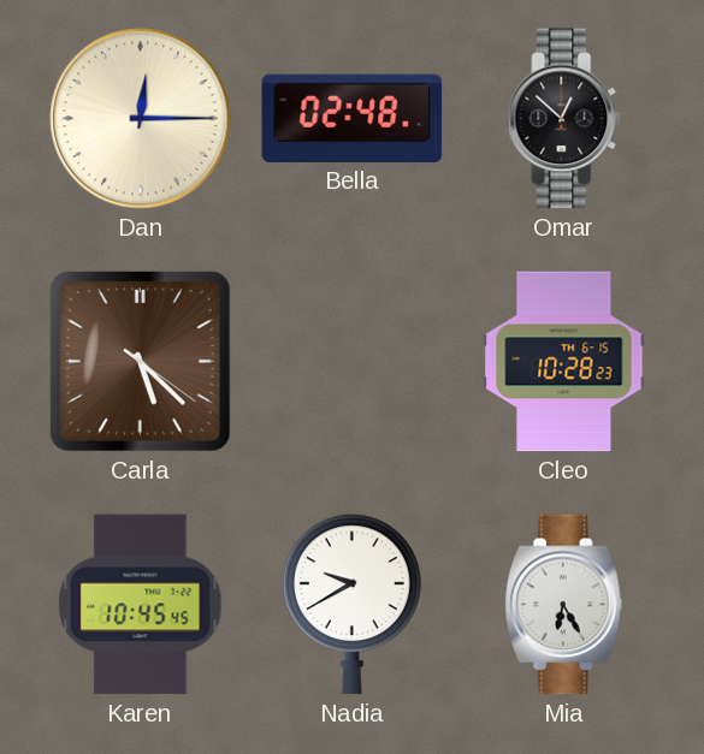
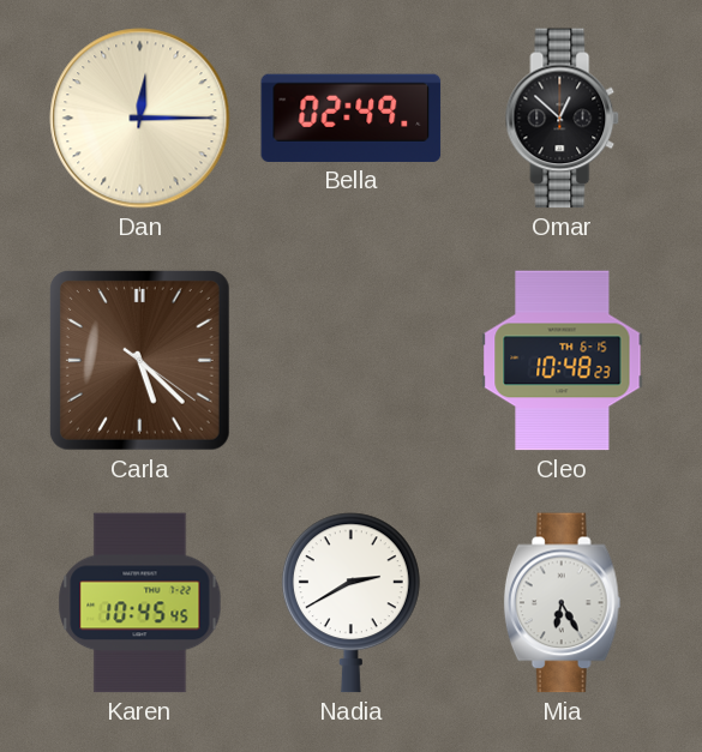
Bella: 02:48 -> 02:49
Cleo: 10:28 -> 10:48
Nadia: 9:40 -> 2:40
